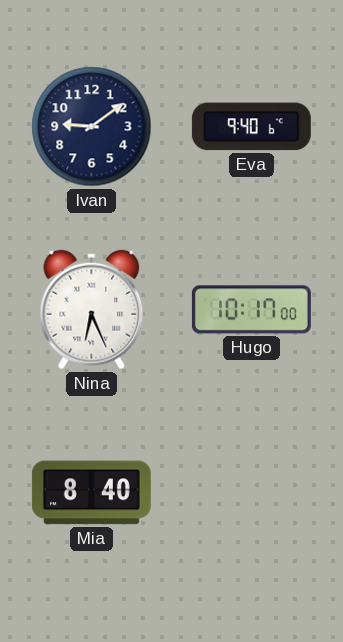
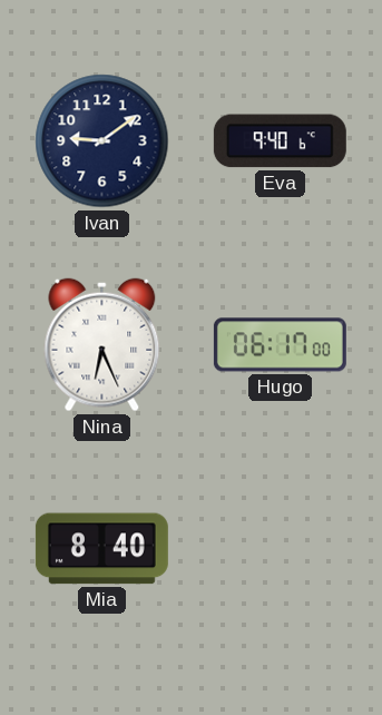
Hugo: 10:17 -> 06:17
